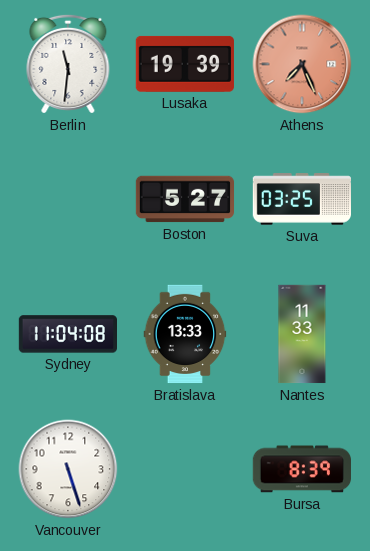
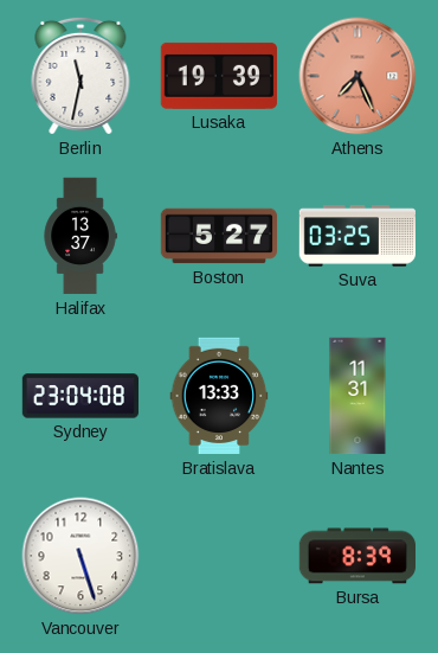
Berlin: 11:31 -> 11:32
Halifax: none -> 13:37
Sydney: 11:04 -> 23:04
Nantes: 11:33 -> 11:31
